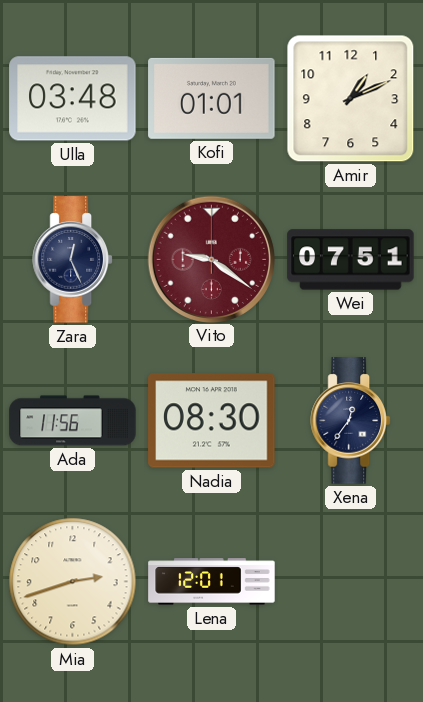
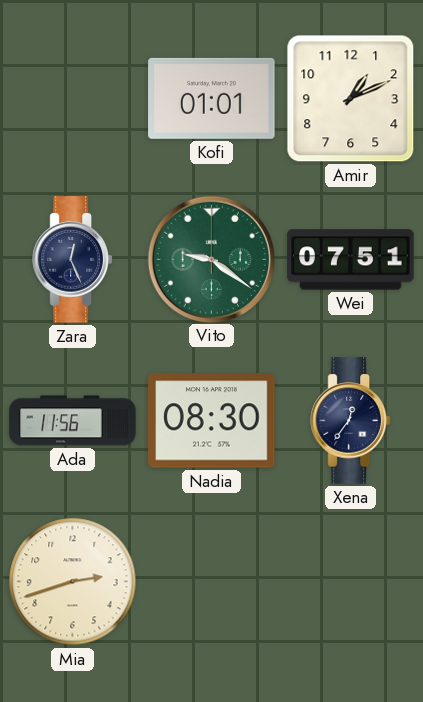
Ulla: 03:48 -> none
Vito dial: burgundy -> green
Lena: 12:01 -> none
